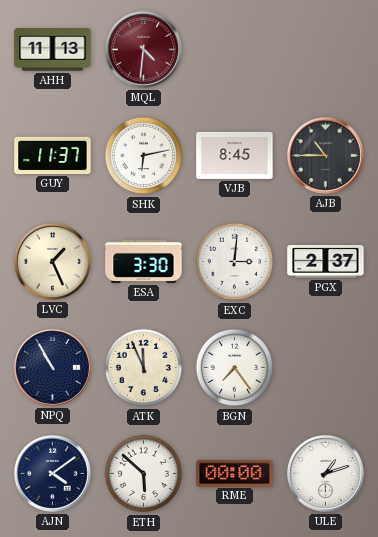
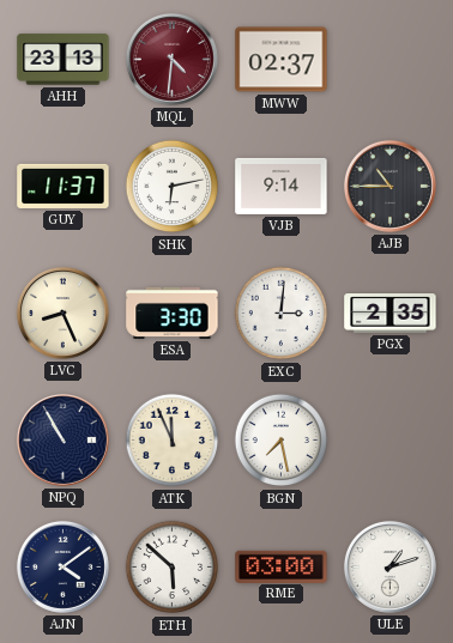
AHH: 11:13 -> 23:13
MWW: none -> 02:37
VJB: 8:45 -> 9:14
LVC: 1:26 -> 8:26
PGX: 2:37 -> 2:35
BGN: 7:24 -> 7:28
RME: 00:00 -> 03:00
